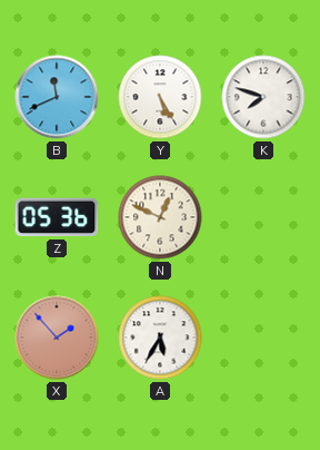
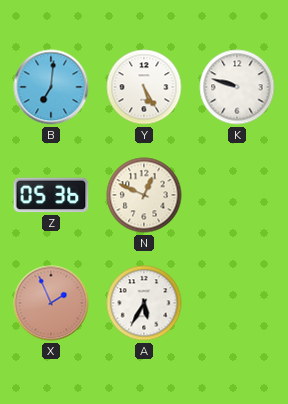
B: 11:41 -> 7:01
K: 7:48 -> 9:48
X: 1:53 -> 1:56
